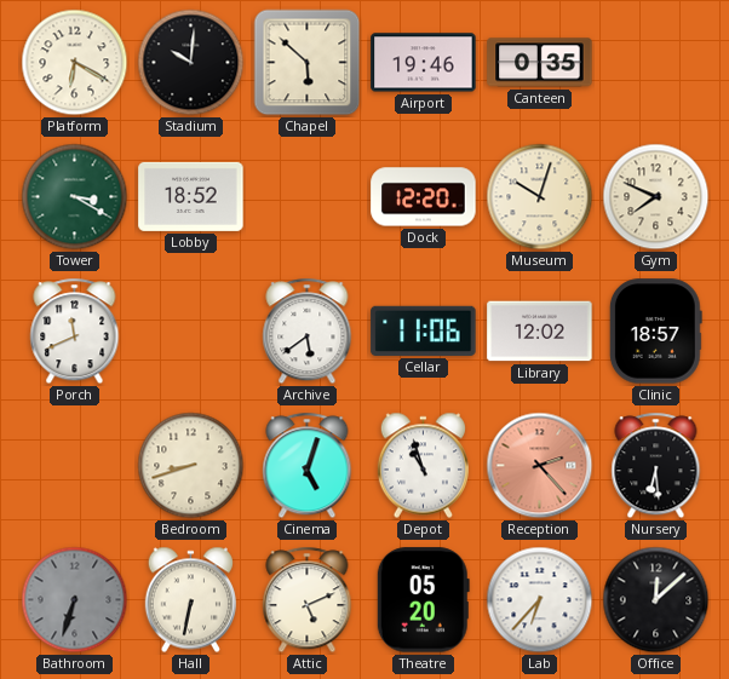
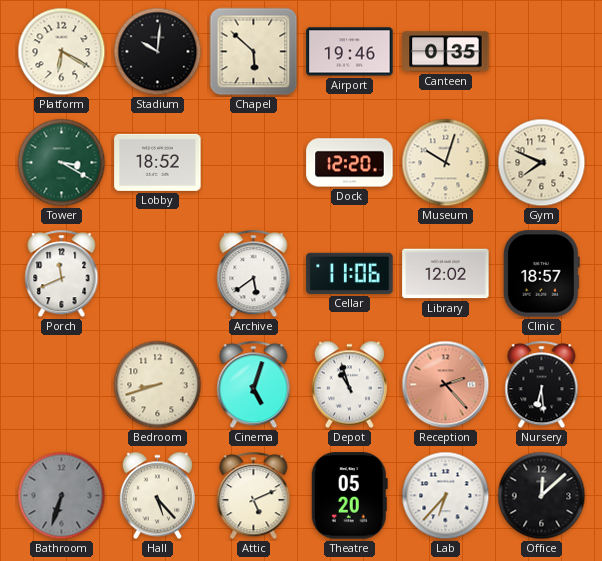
Hall: 6:32 -> 5:23
